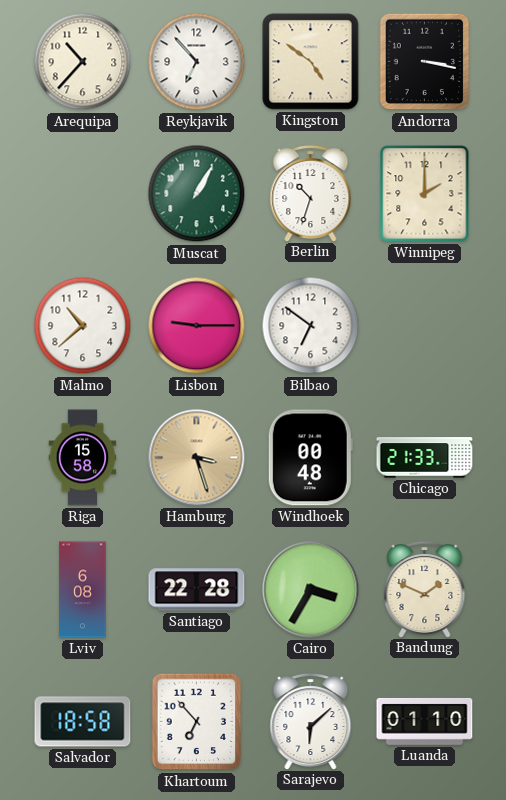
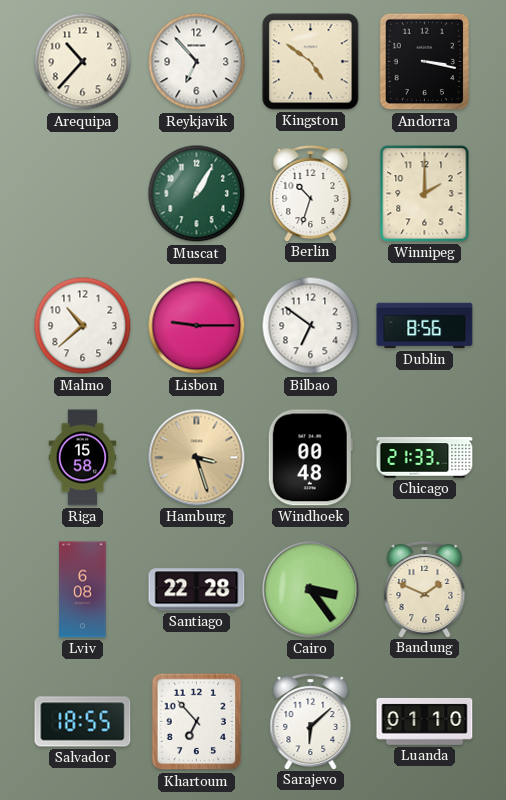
Dublin: none -> 8:56
Cairo: 3:35 -> 3:24
Salvador: 18:58 -> 18:55
